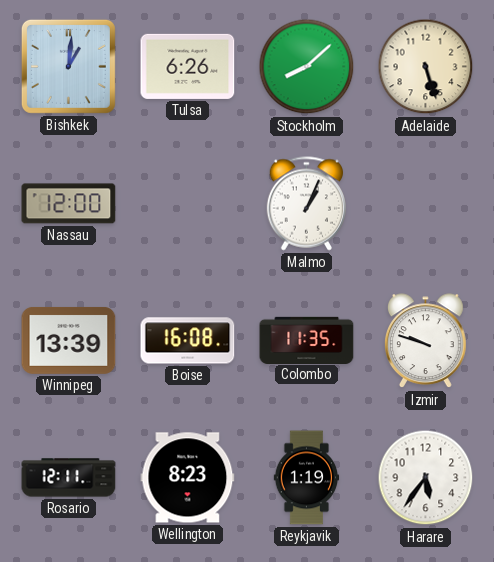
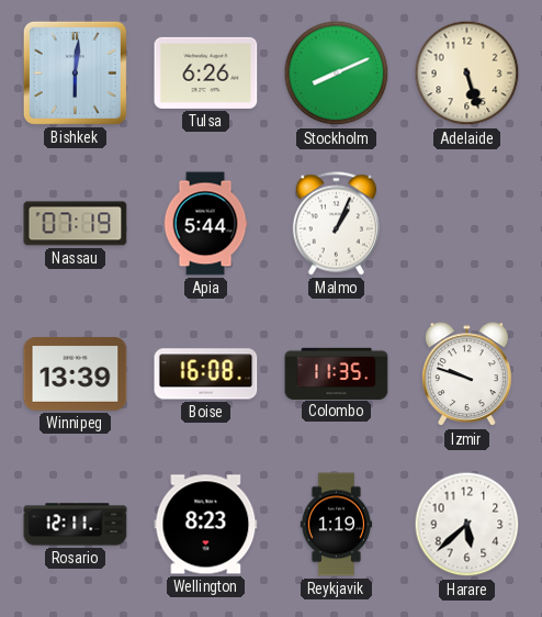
Bishkek: 1:01 -> 6:01
Stockholm: 8:08 -> 8:11
Nassau: 12:00 -> 07:19
Apia: none -> 5:44
Harare: 5:36 -> 5:38
